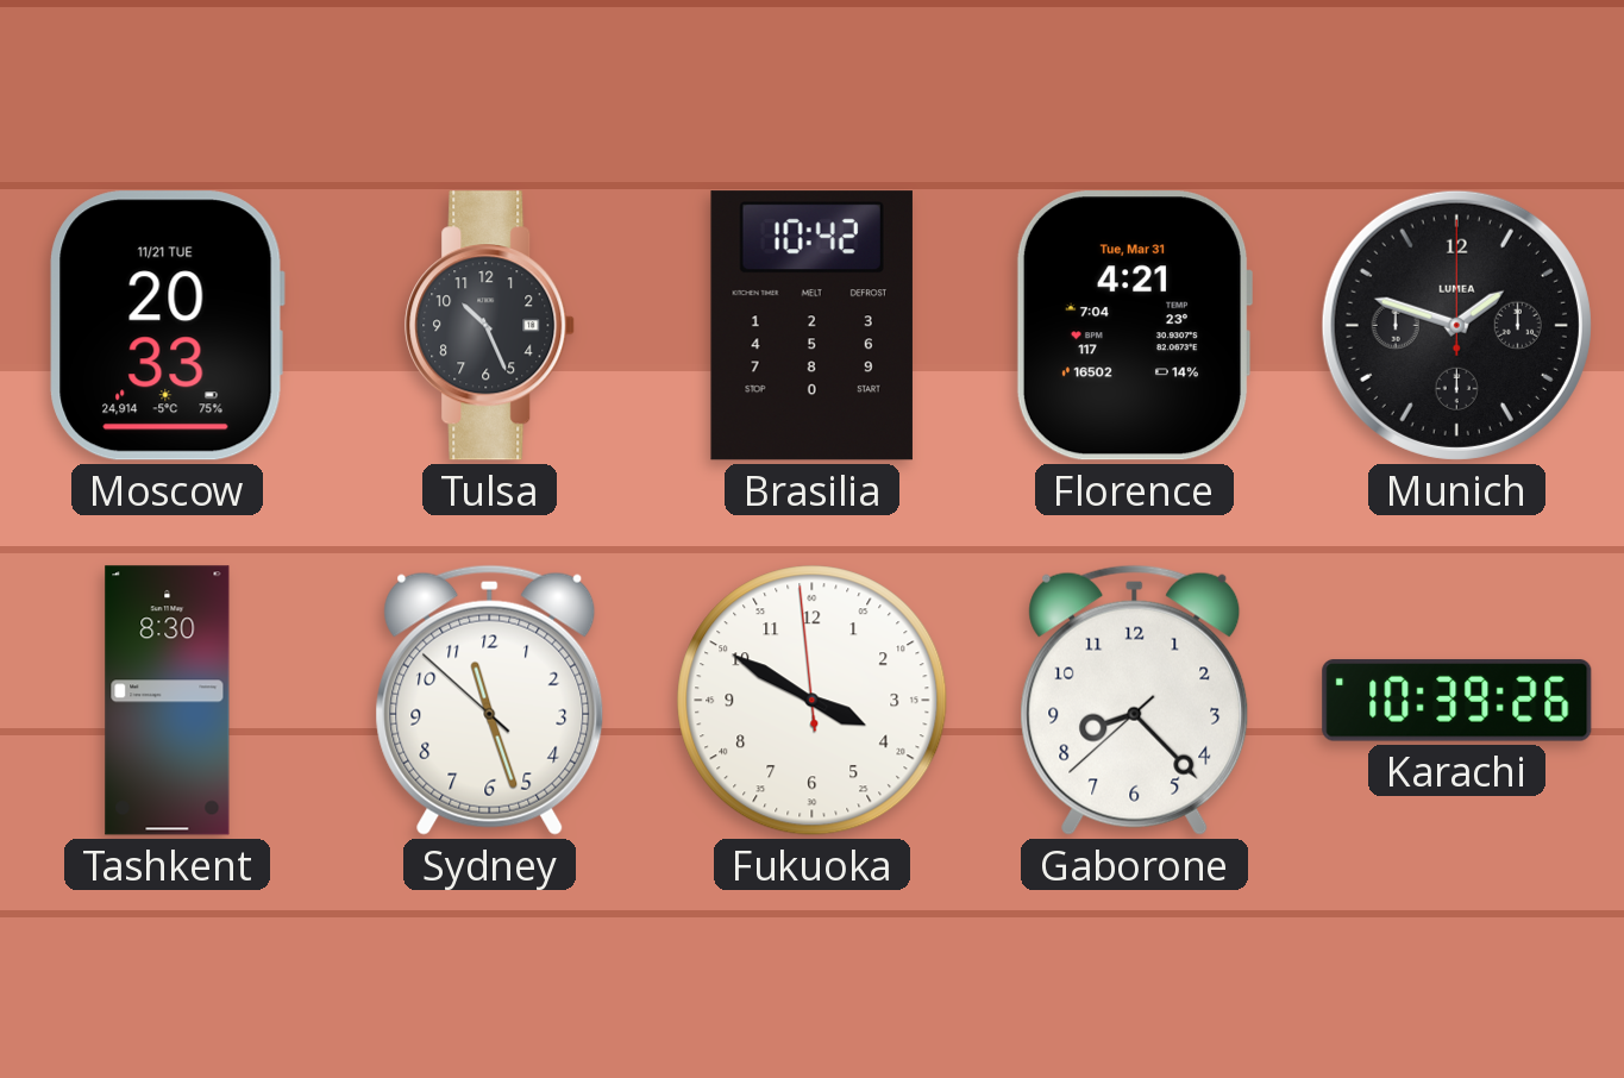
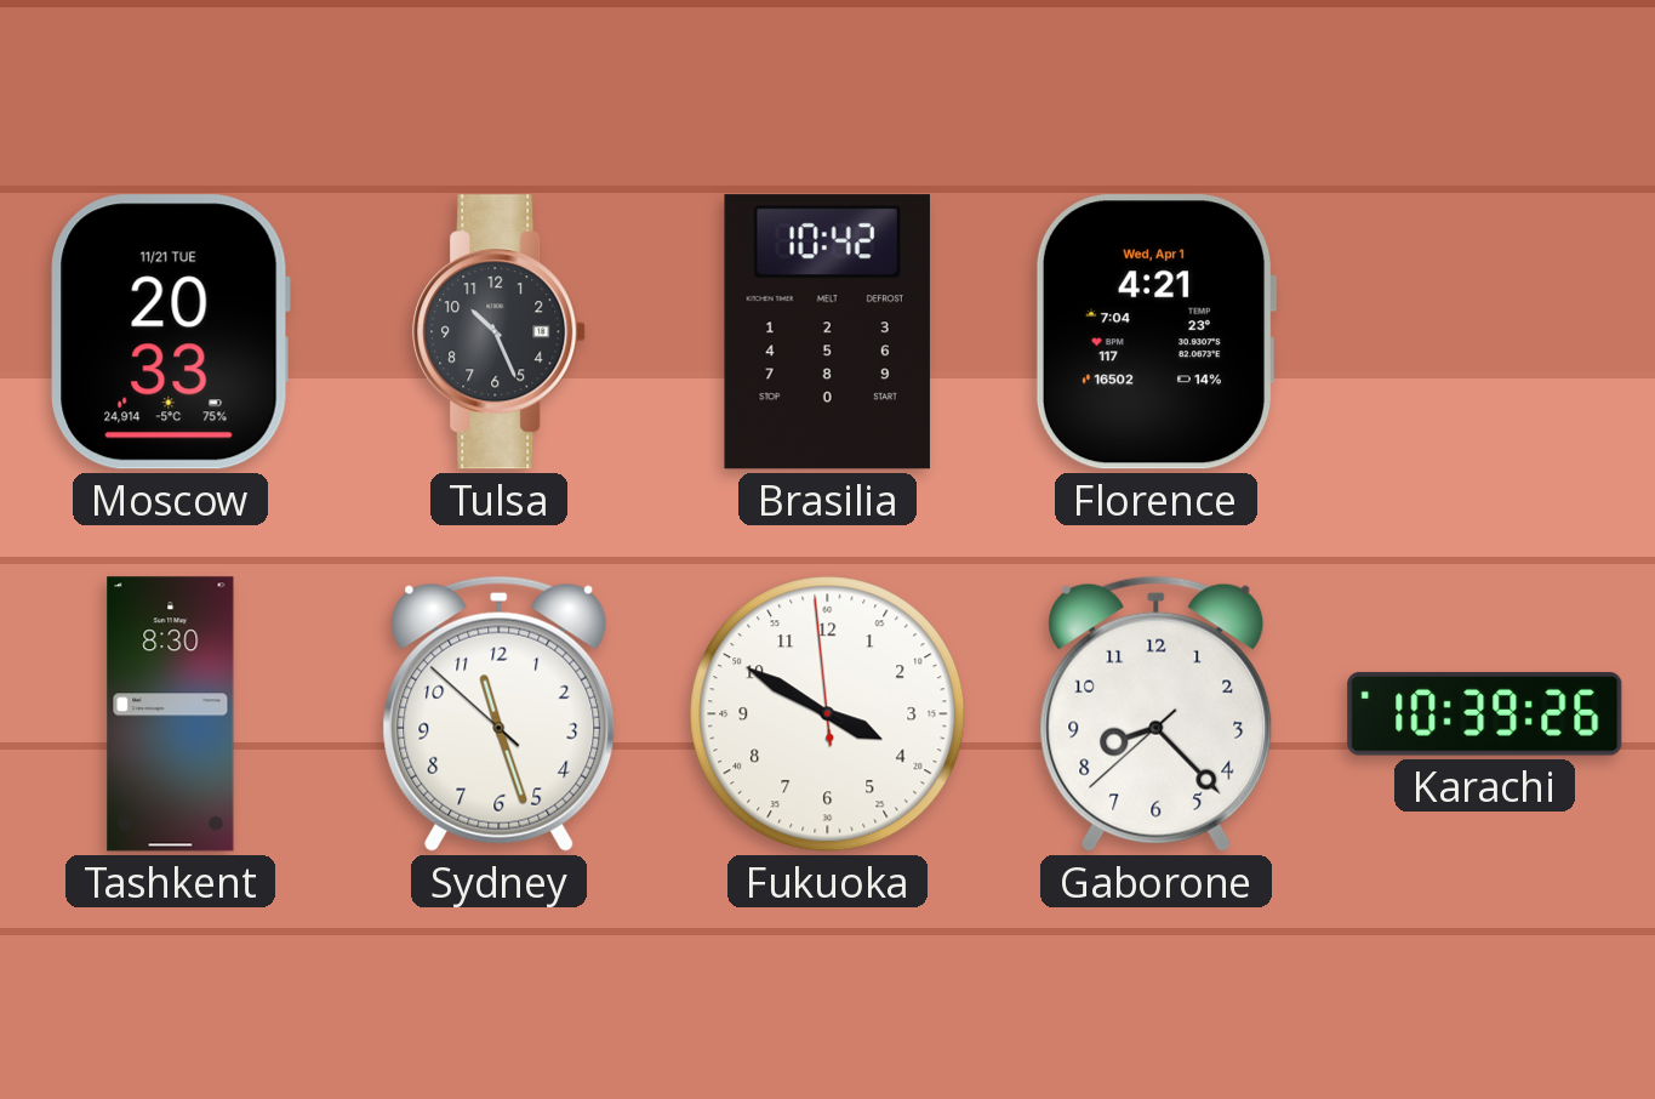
Florence date: Tue, Mar 31 -> Wed, Apr 1
Munich: 1:48 -> none
